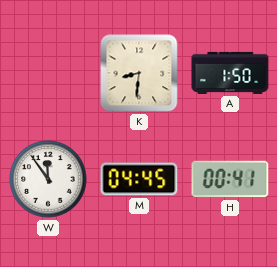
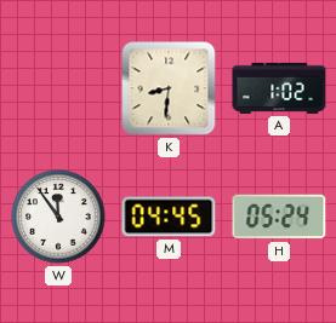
A: 1:50 -> 1:02
H: 00:41 -> 05:24
